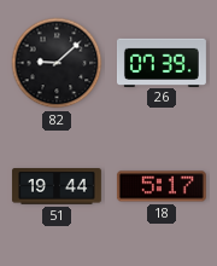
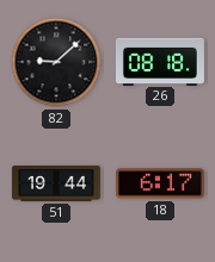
26: 07:39 -> 08:18
18: 5:17 -> 6:17
